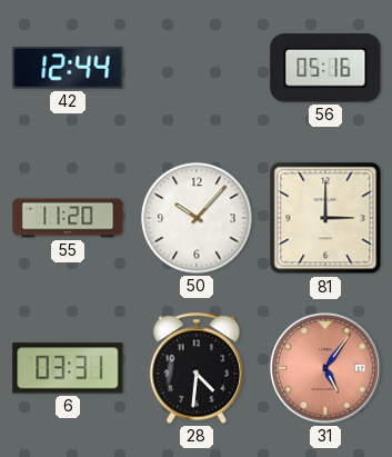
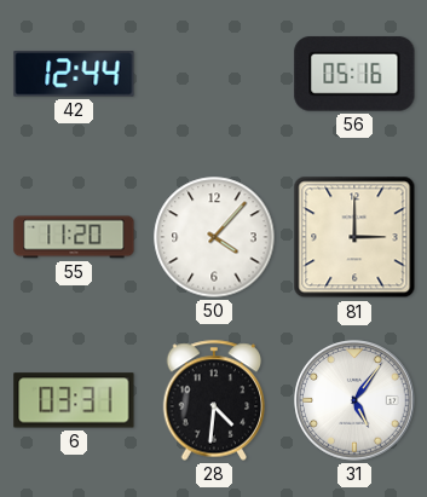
50: 10:07 -> 4:07
31 dial: salmon -> white
